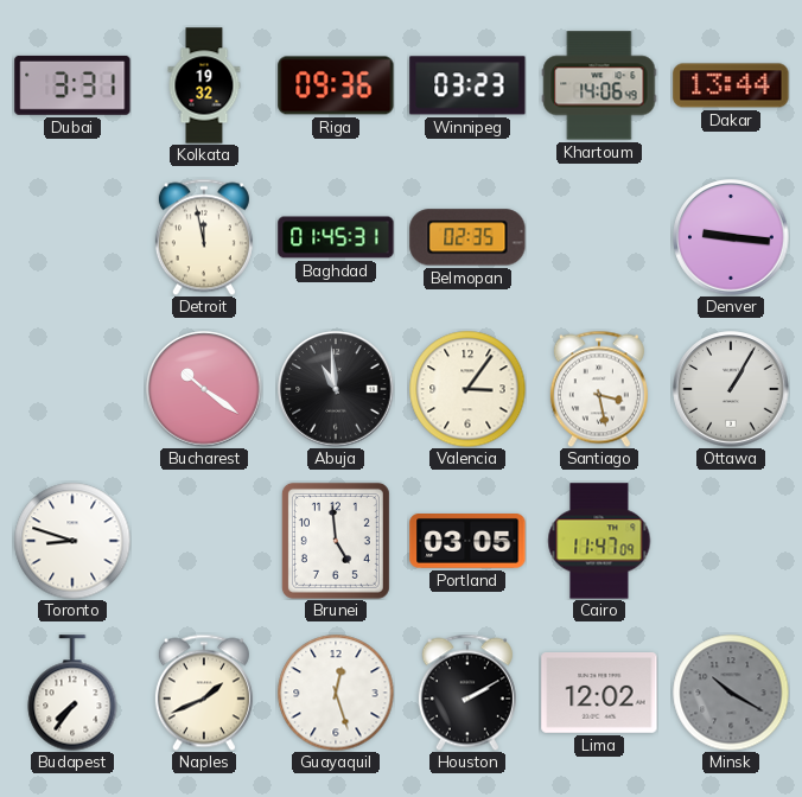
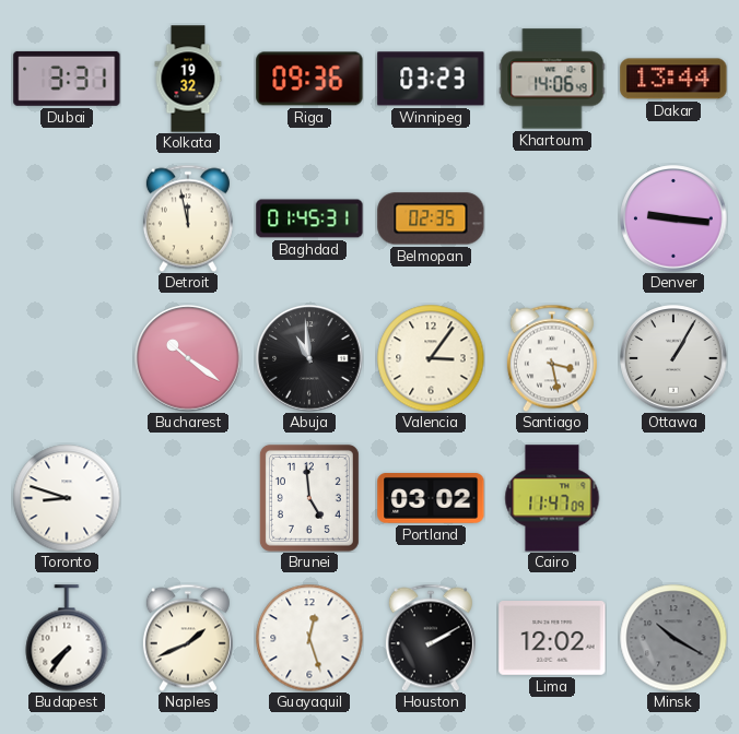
Portland: 03:05 -> 03:02
